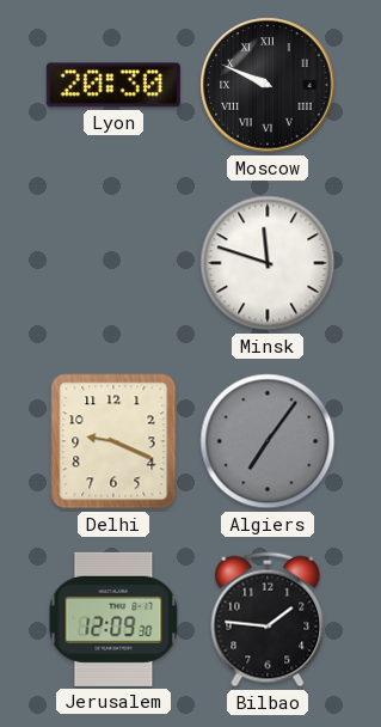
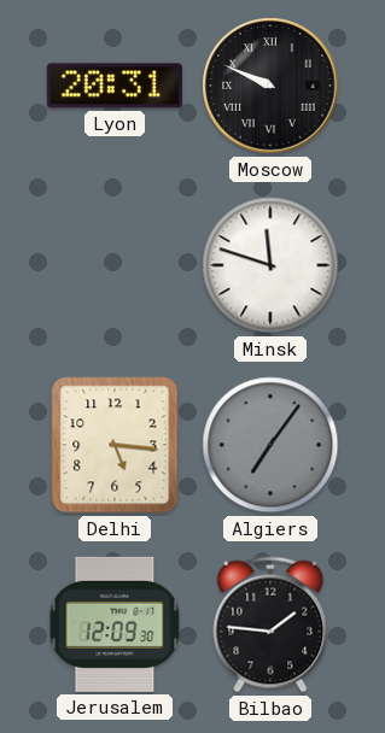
Lyon: 20:30 -> 20:31
Delhi: 9:19 -> 5:16
